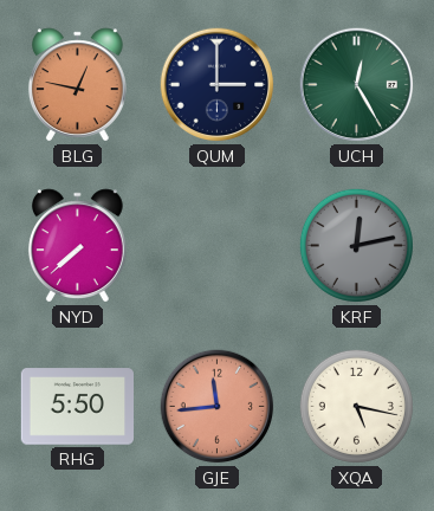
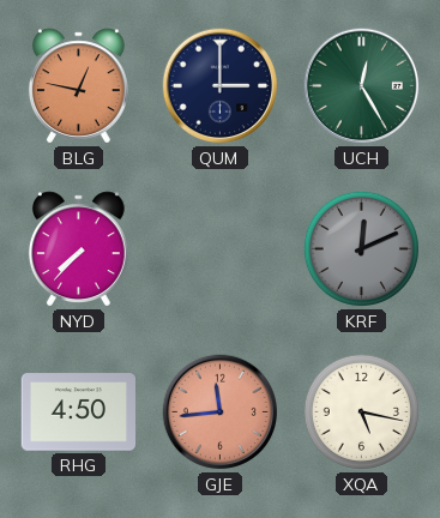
NYD: 7:38 -> 7:37
KRF: 12:13 -> 12:11
RHG: 5:50 -> 4:50
